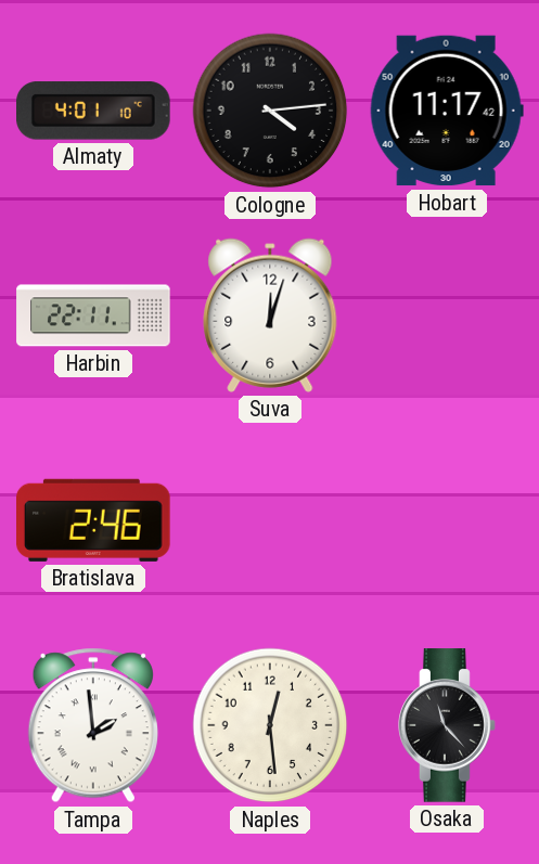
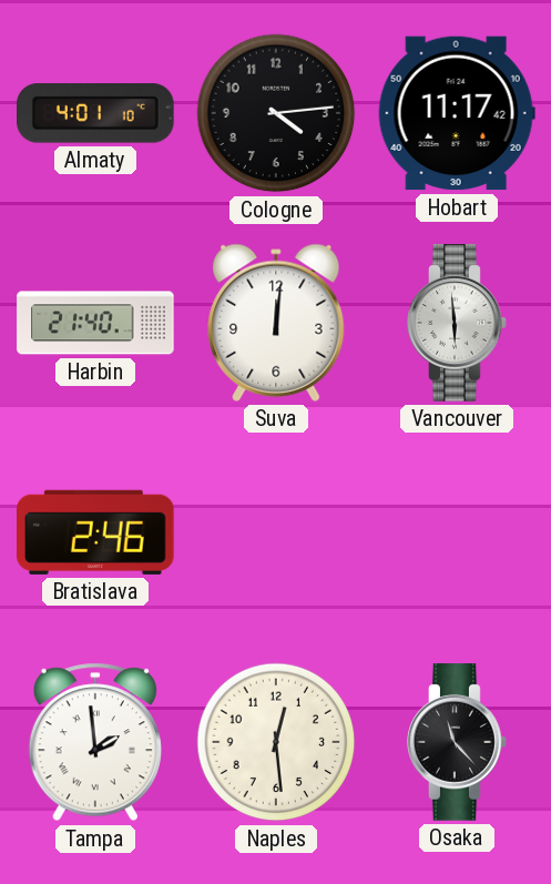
Harbin: 22:11 -> 21:40
Suva: 12:03 -> 12:01
Vancouver: none -> 5:59
